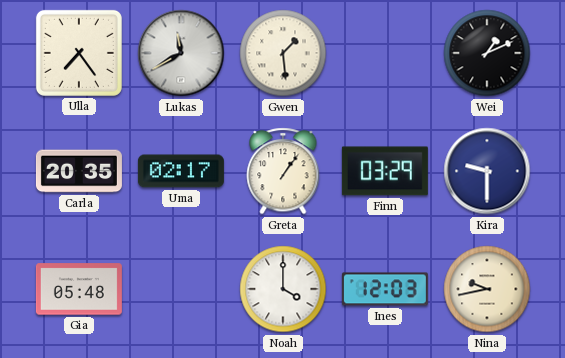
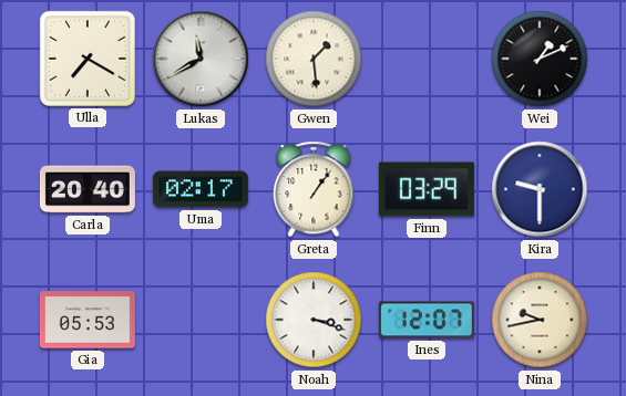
Ulla: 7:24 -> 7:20
Carla: 20:35 -> 20:40
Gia: 05:48 -> 05:53
Noah: 4:00 -> 3:18
Ines: 12:03 -> 12:07
